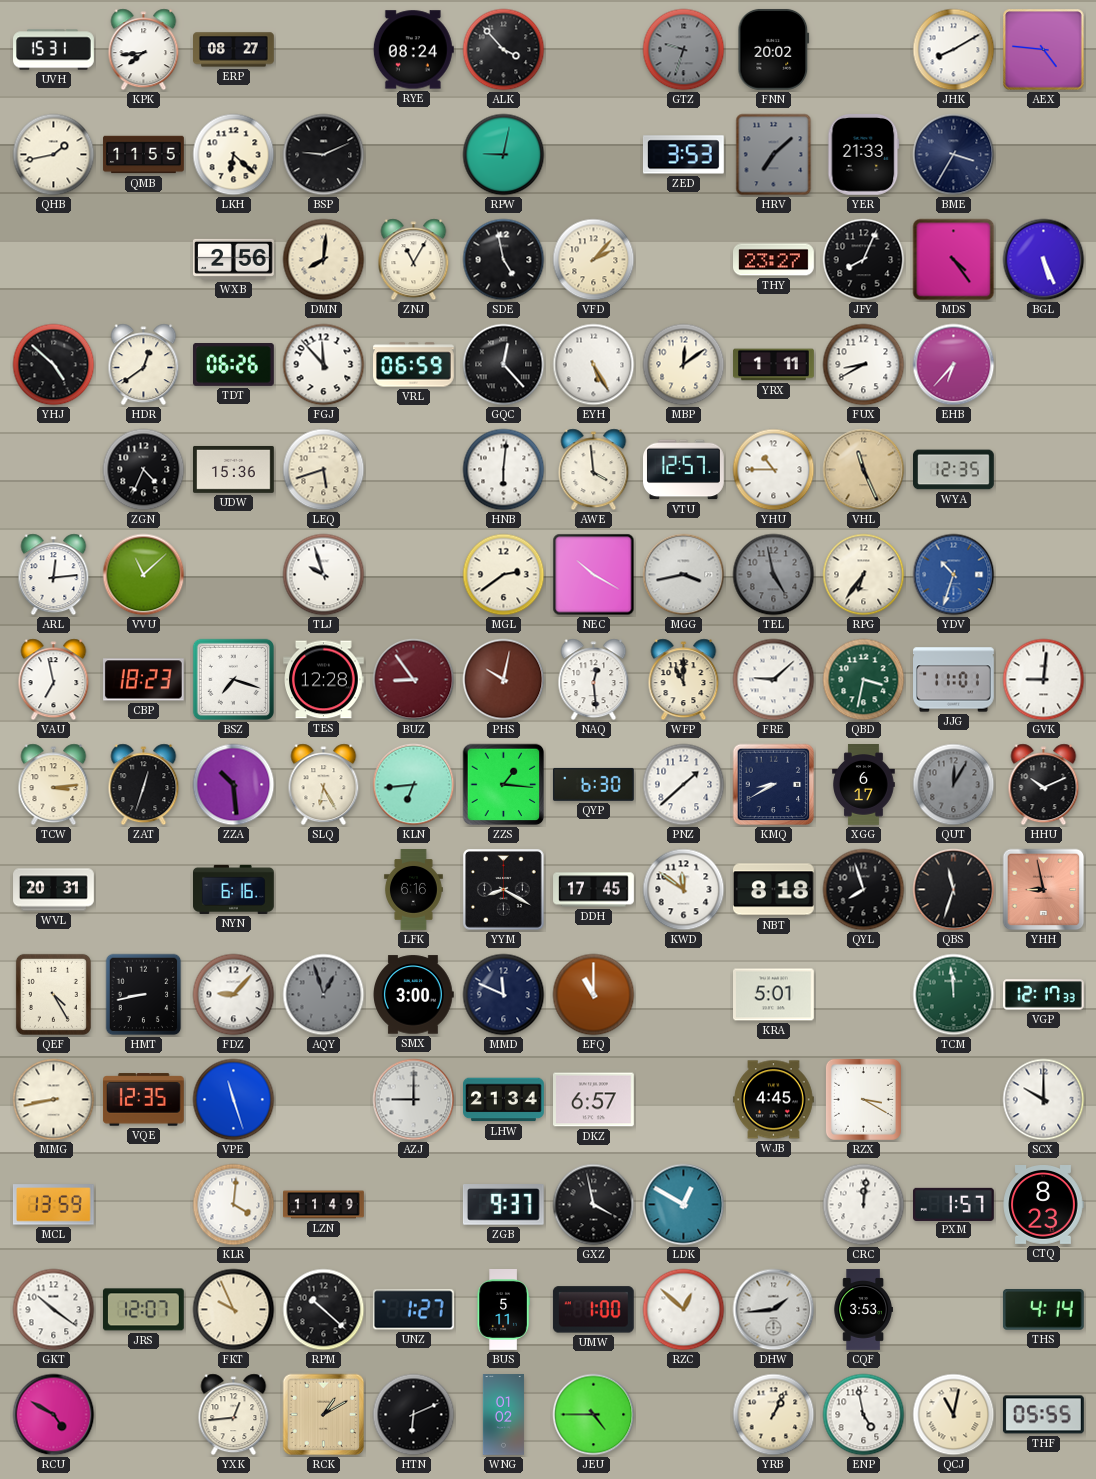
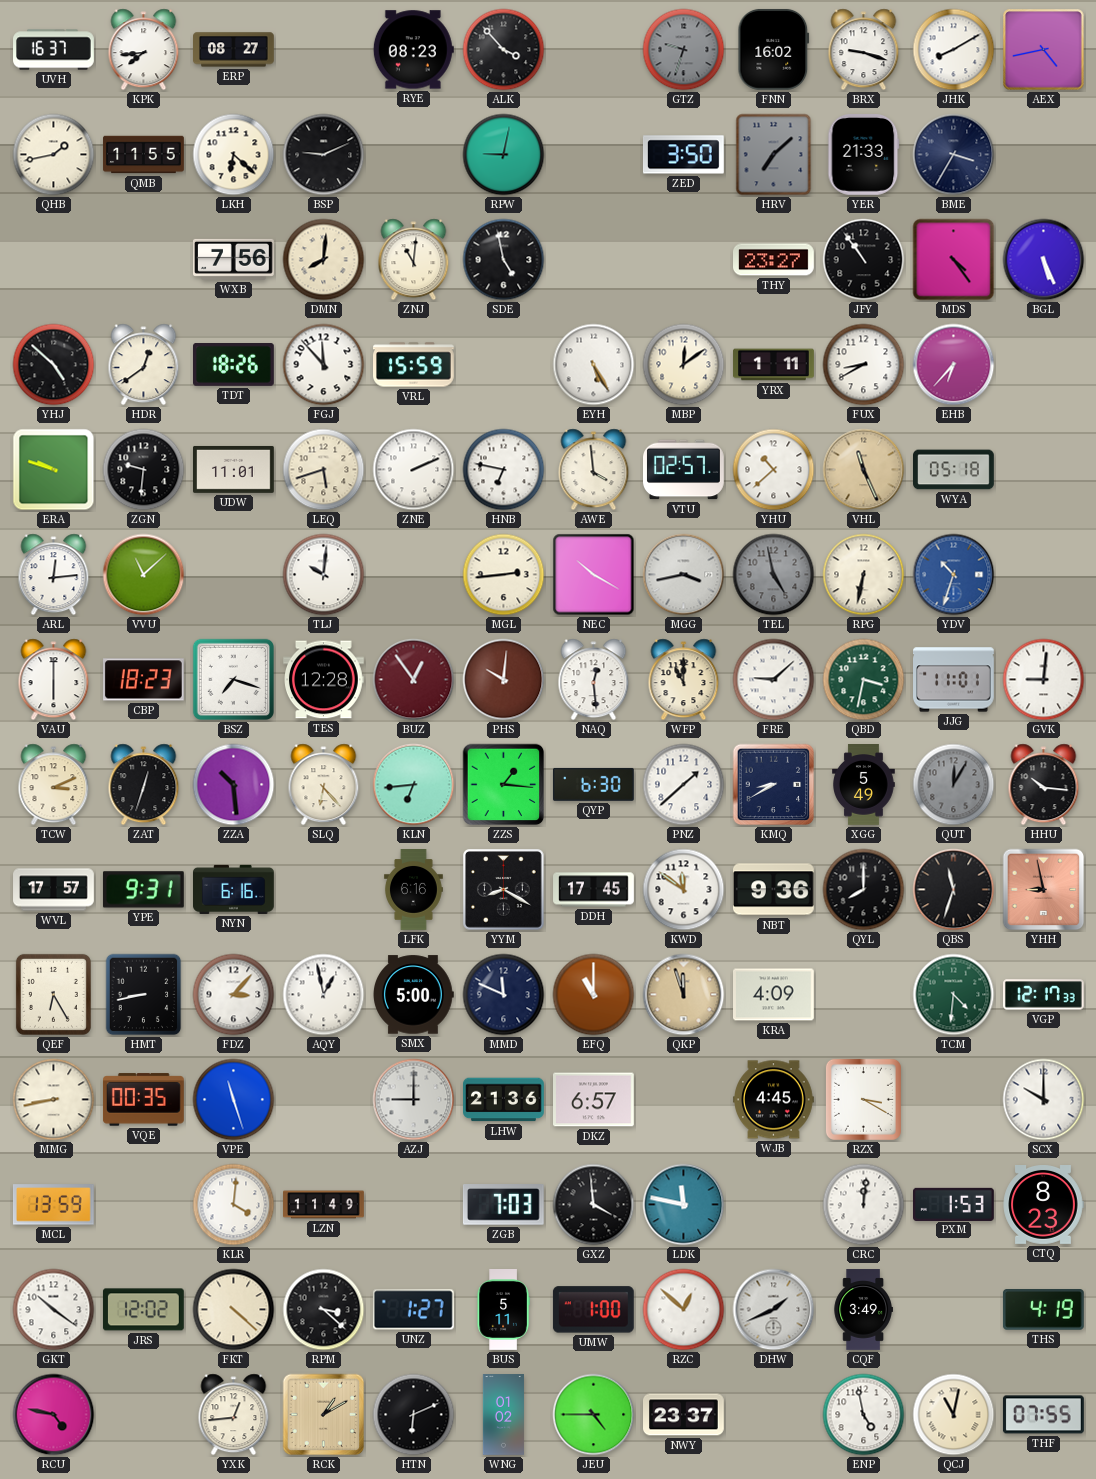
UVH: 15:31 -> 16:37
RYE: 08:24 -> 08:23
FNN: 20:02 -> 16:02
BRX: none -> 9:18
AEX: 4:46 -> 4:43
ZED: 3:53 -> 3:50
WXB: 2:56 -> 7:56
ZNJ: 11:05 -> 11:01
VFD: 2:07 -> none
JFY: 8:04 -> 10:54
TDT: 06:26 -> 18:26
VRL: 06:59 -> 15:59
GQC: 12:23 -> none
ERA: none -> 9:48
ZGN: 4:34 -> 9:31
UDW: 15:36 -> 11:01
ZNE: none -> 2:11
HNB: 6:01 -> 6:47
VTU: 12:57 -> 02:57
YHU: 10:45 -> 10:38
WYA: 12:35 -> 05:18
TLJ: 9:57 -> 10:01
MGL: 2:39 -> 2:44
RPG: 6:36 -> 6:32
VAU: 6:58 -> 6:00
BUZ: 8:54 -> 12:54
PHS: 10:02 -> 10:01
TCW: 3:14 -> 3:11
SLQ: 6:25 -> 6:23
XGG: 6:17 -> 5:49
HHU: 10:11 -> 10:16
WVL: 20:31 -> 17:57
YPE: none -> 9:31
NBT: 8:18 -> 9:36
QYL: 7:57 -> 8:00
QEF: 4:25 -> 6:25
FDZ: 9:07 -> 3:07
AQY: 12:57 -> 12:58
AQY dial: grey -> white
SMX: 3:00 -> 5:00
QKP: none -> 11:57
KRA: 5:01 -> 4:09
TCM: 11:59 -> 4:31
VQE: 12:35 -> 00:35
LHW: 21:34 -> 21:36
ZGB: 9:37 -> 7:03
GXZ: 3:58 -> 3:59
LDK: 12:50 -> 11:47
PXM: 1:57 -> 1:53
JRS: 12:07 -> 12:02
FKT: 9:56 -> 4:22
RPM: 10:22 -> 3:22
DHW: 1:44 -> 1:41
CQF: 3:53 -> 3:49
THS: 4:14 -> 4:19
RCU: 4:50 -> 4:47
NWY: none -> 23:37
YRB: 1:04 -> none
THF: 05:55 -> 07:55
